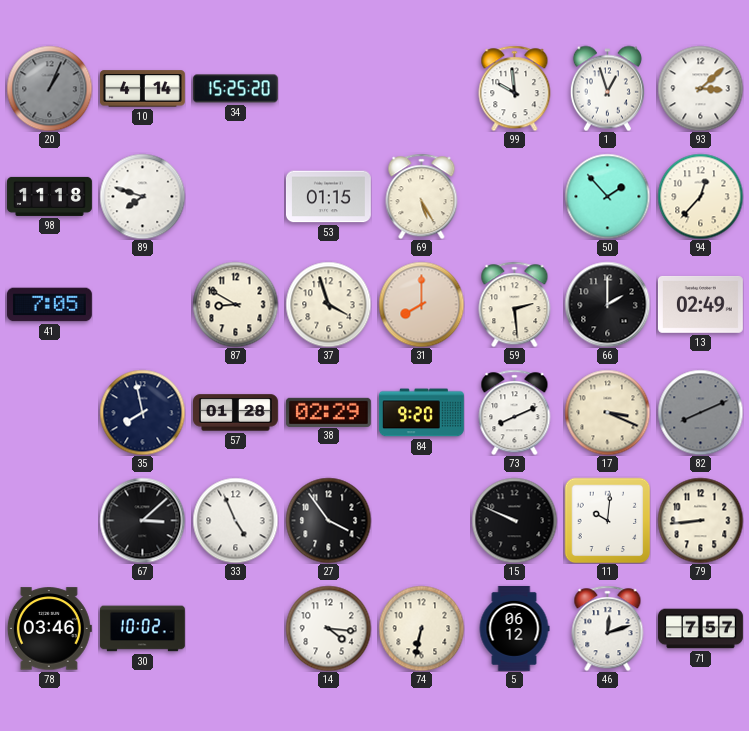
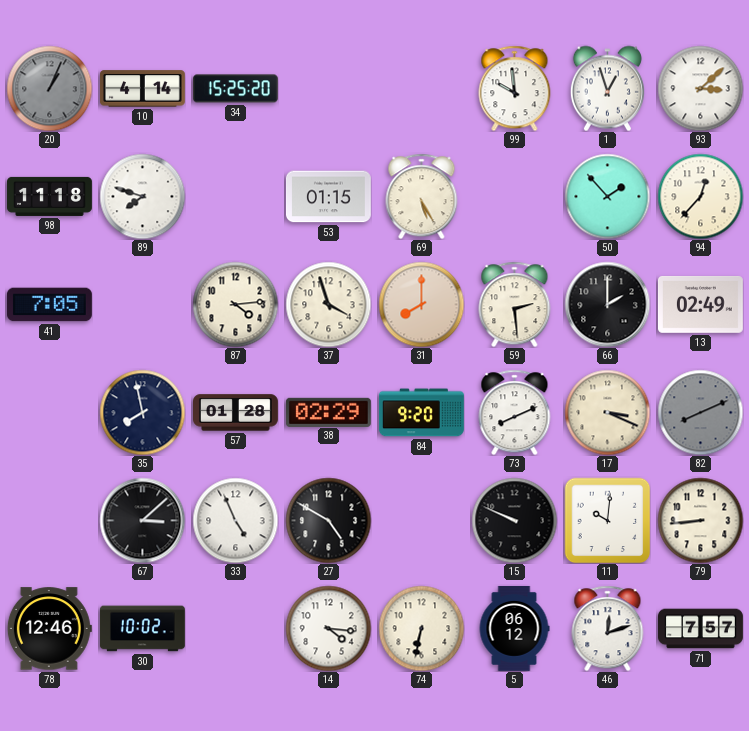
87: 8:50 -> 4:14
27: 3:54 -> 4:50
78: 03:46 -> 12:46
